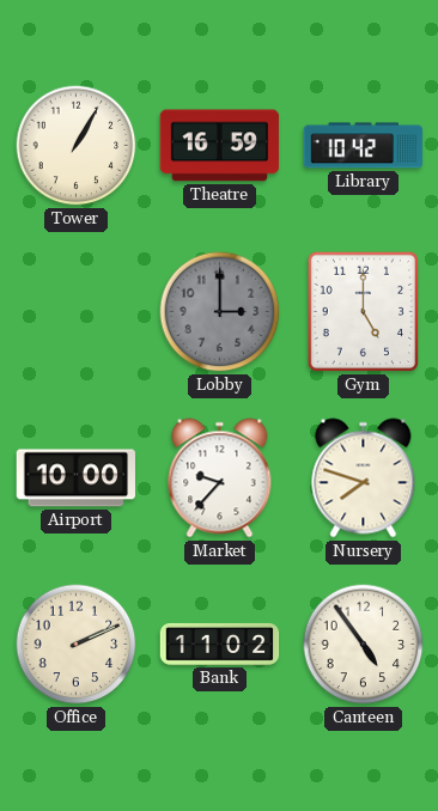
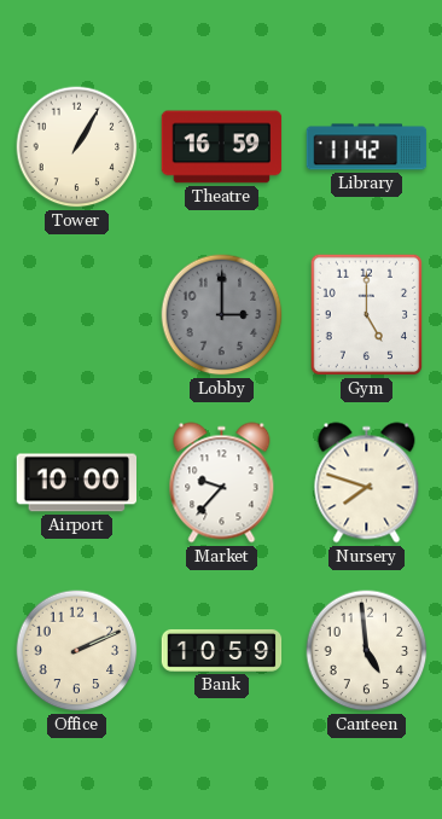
Library: 10:42 -> 11:42
Bank: 11:02 -> 10:59
Canteen: 4:54 -> 4:59
